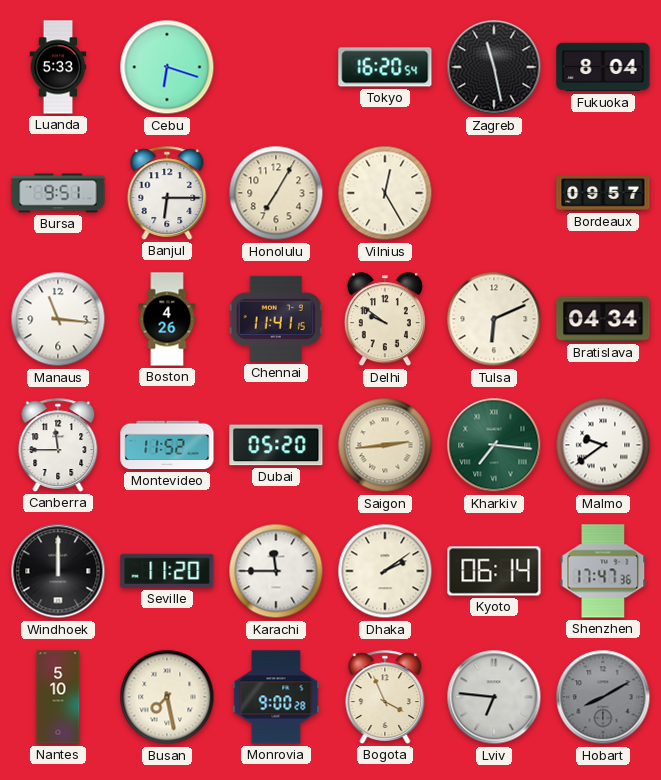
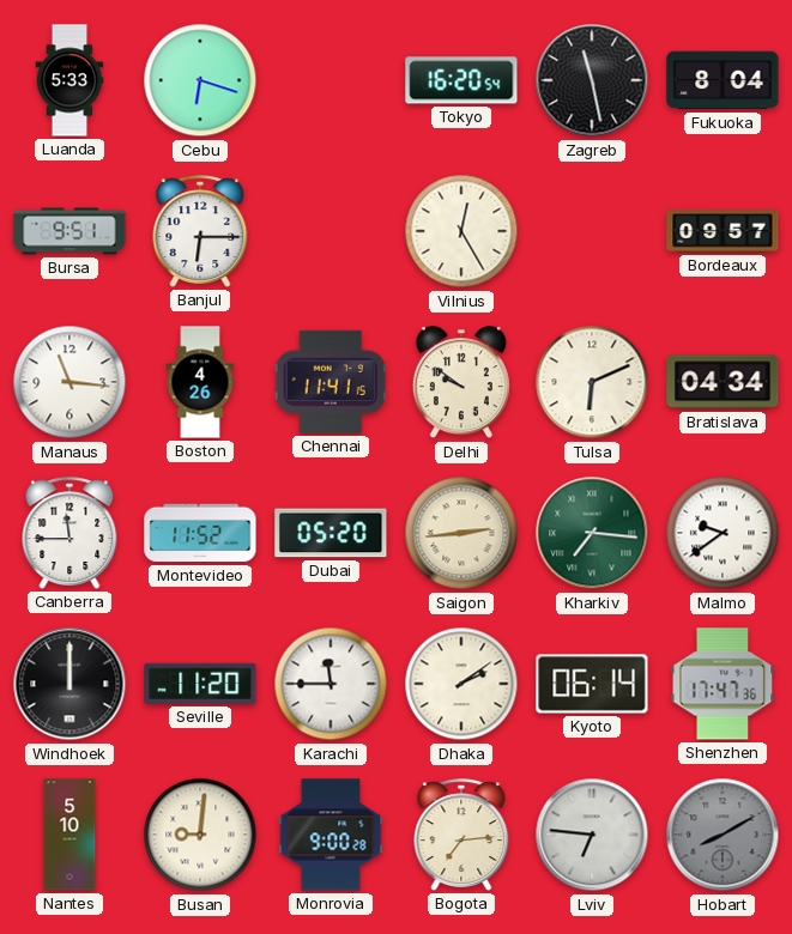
Honolulu: 7:05 -> none
Busan: 7:28 -> 9:01
Bogota: 3:56 -> 7:14
